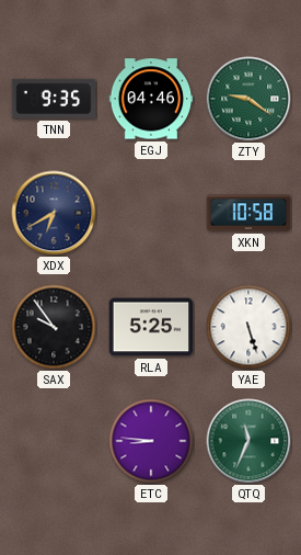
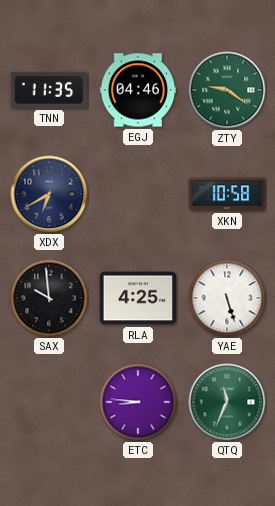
TNN: 9:35 -> 11:35
SAX: 9:54 -> 9:59
RLA: 5:25 -> 4:25
